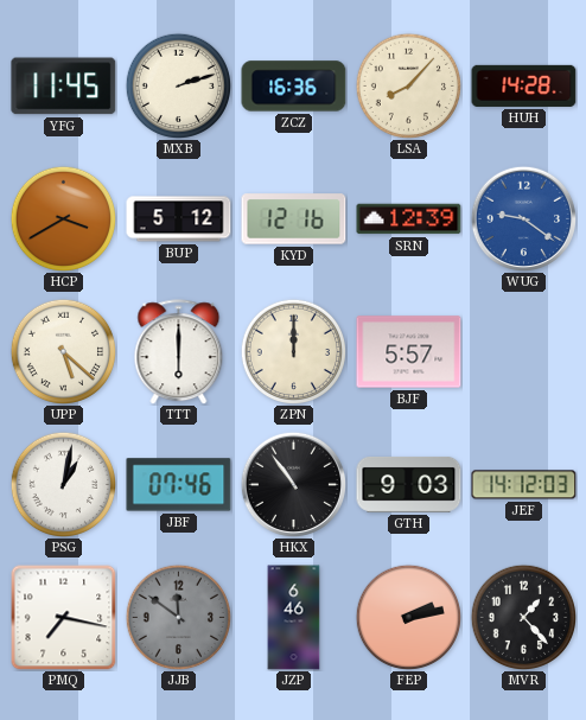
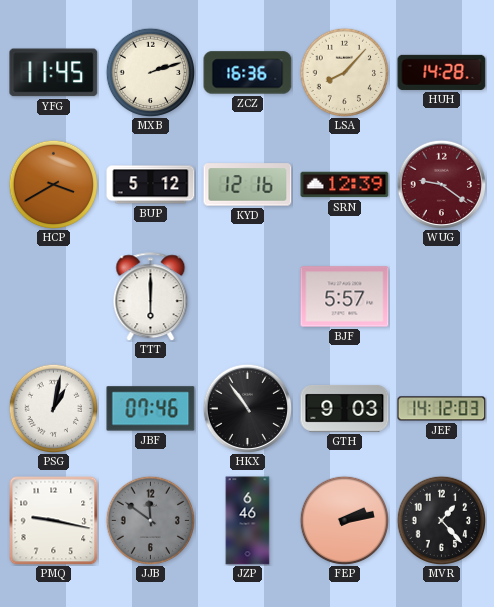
WUG dial: blue -> burgundy
UPP: 5:22 -> none
ZPN: 12:00 -> none
PMQ: 7:17 -> 9:17
